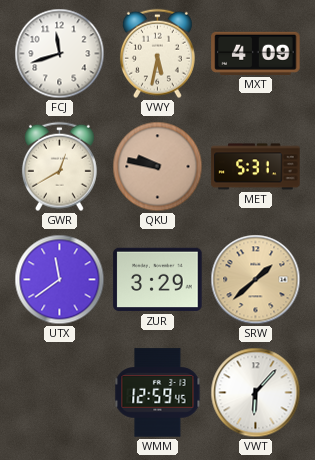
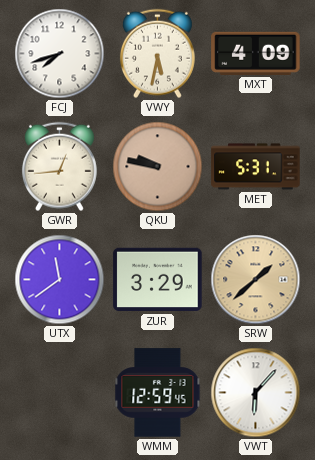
FCJ: 11:42 -> 7:42
GWR: 12:40 -> 12:44
